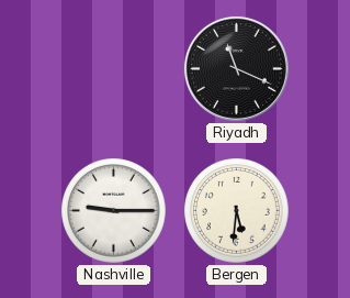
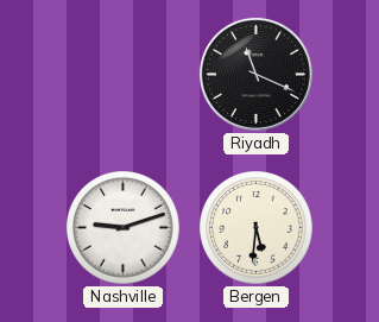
Nashville: 9:15 -> 9:12
